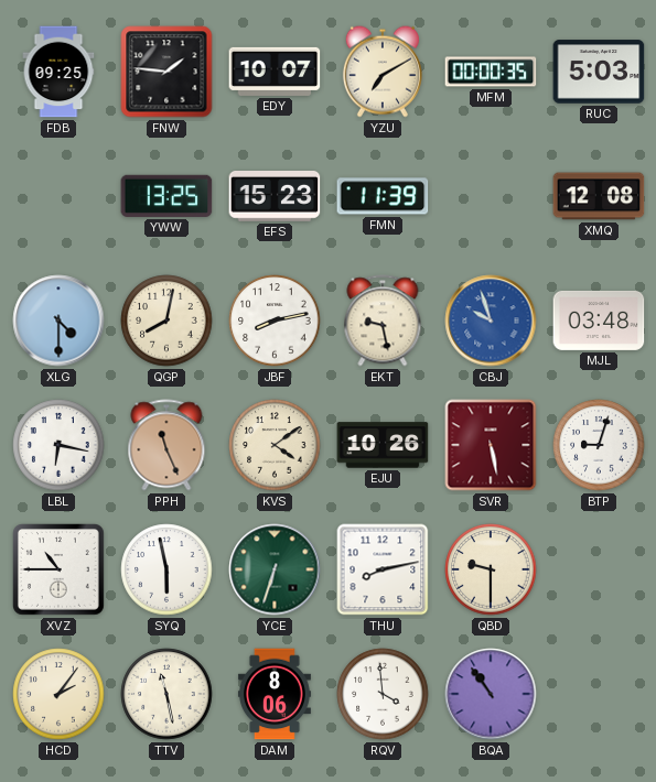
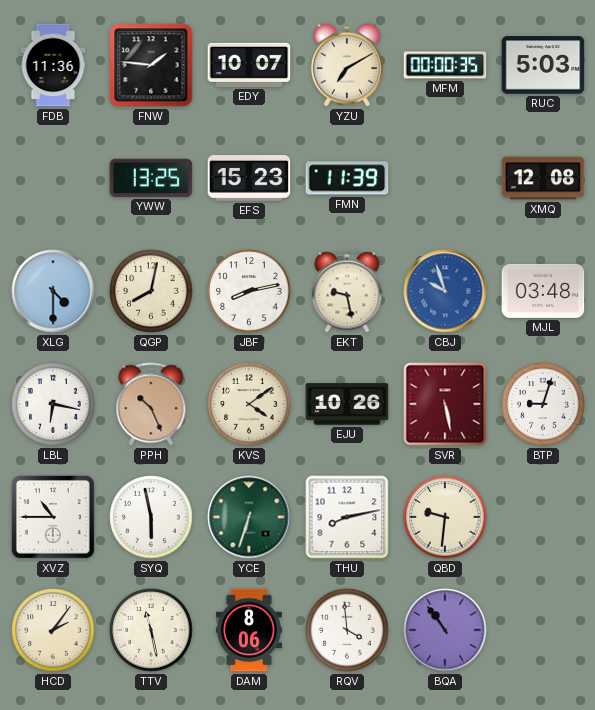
FDB: 09:25 -> 11:36
PPH: 11:26 -> 10:26
QBD: 9:30 -> 9:31
